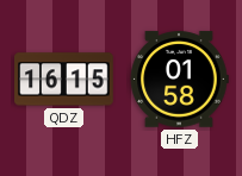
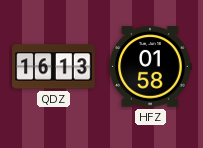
QDZ: 16:15 -> 16:13
